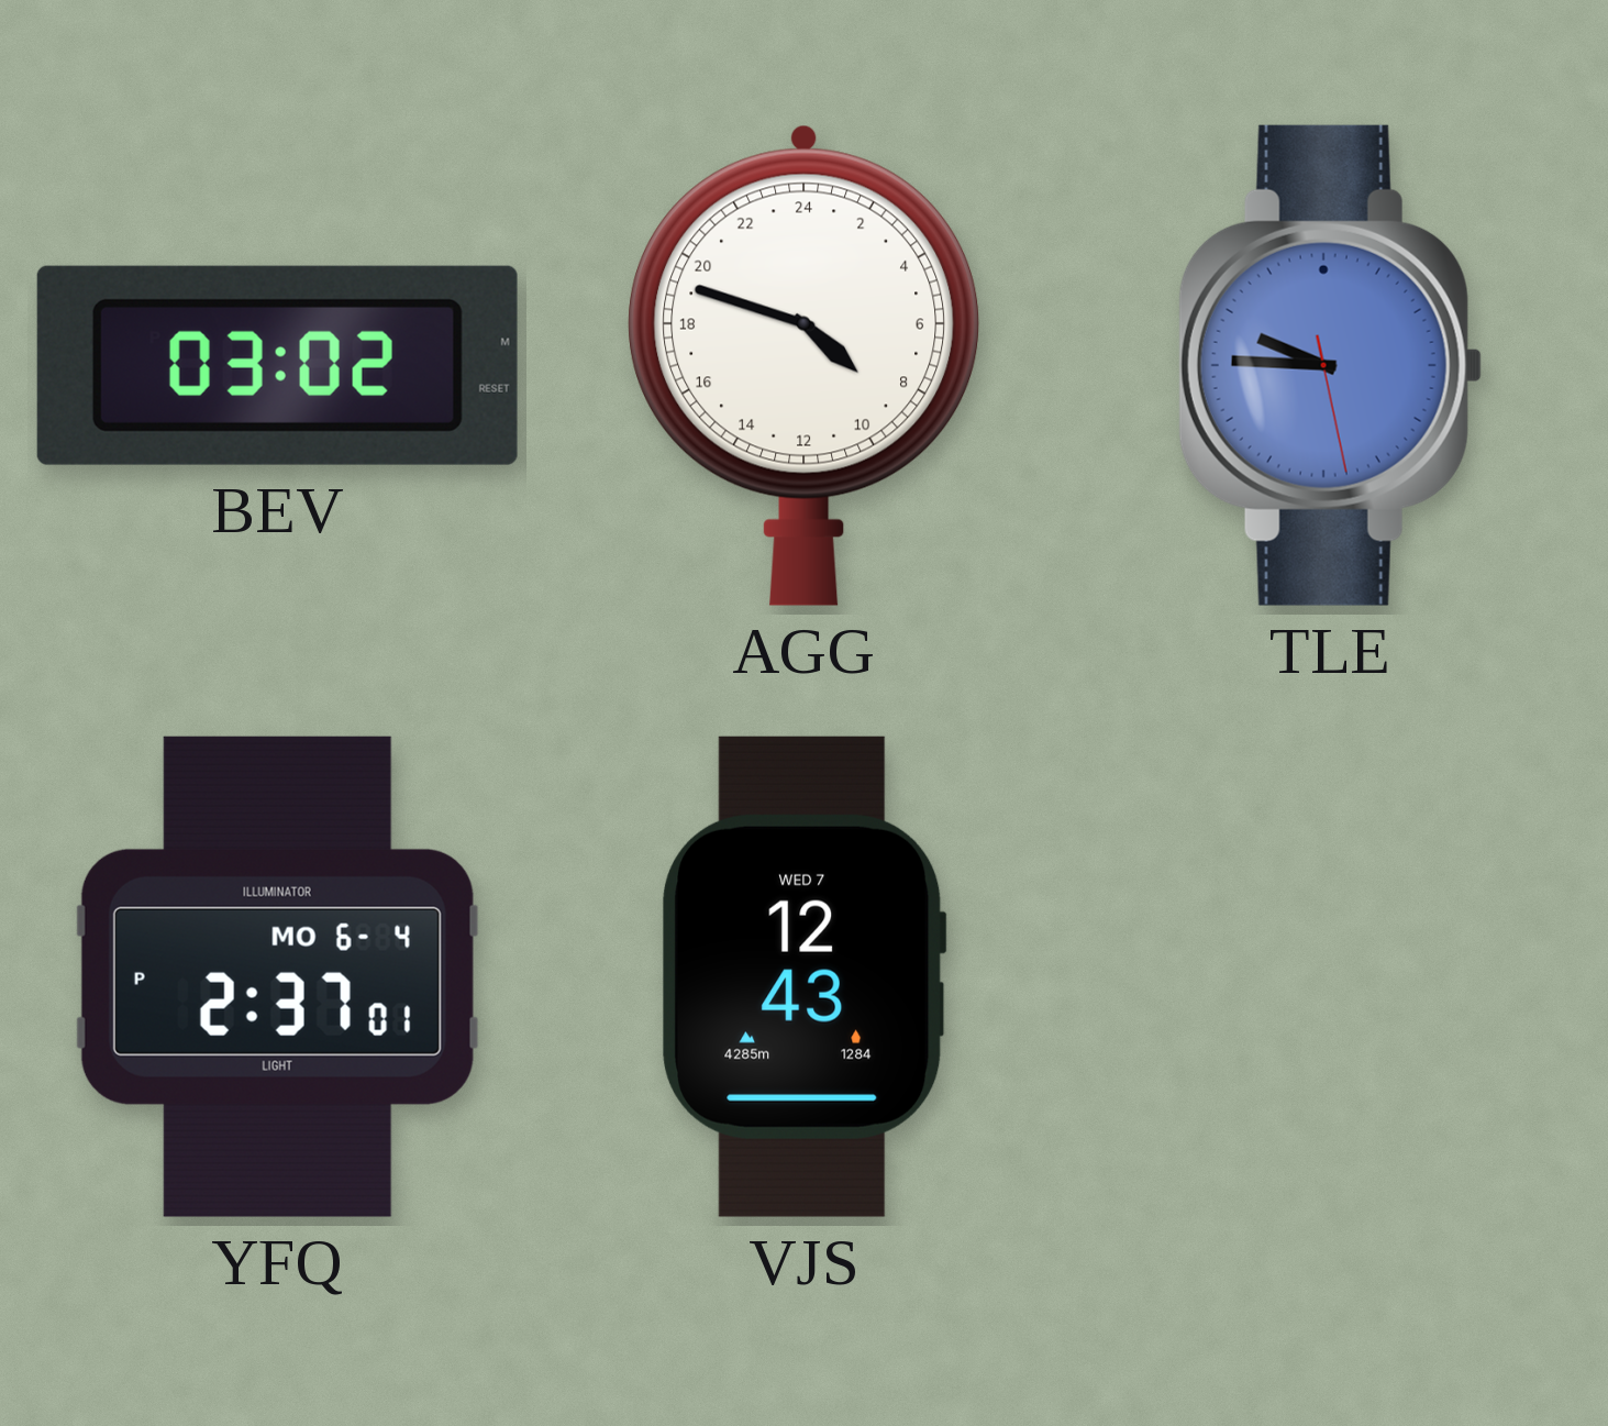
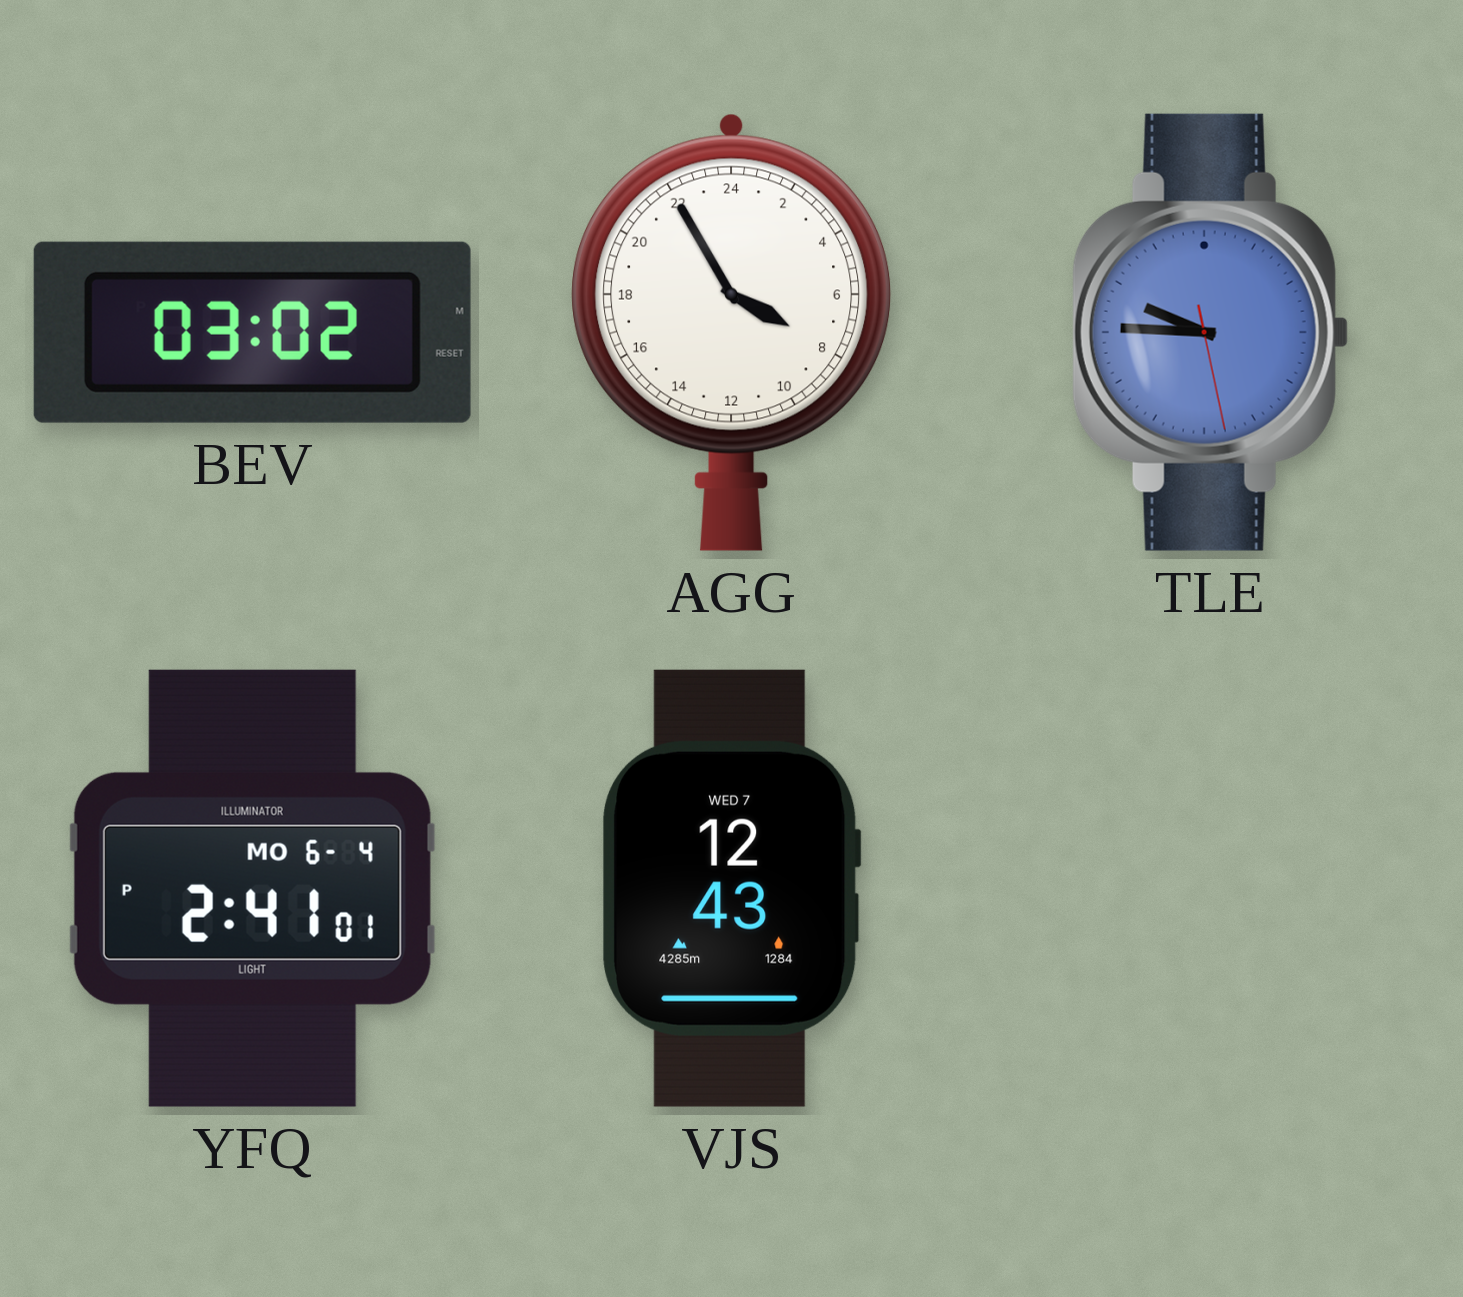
AGG: 8:48 -> 7:55
YFQ: 2:37 -> 2:41
